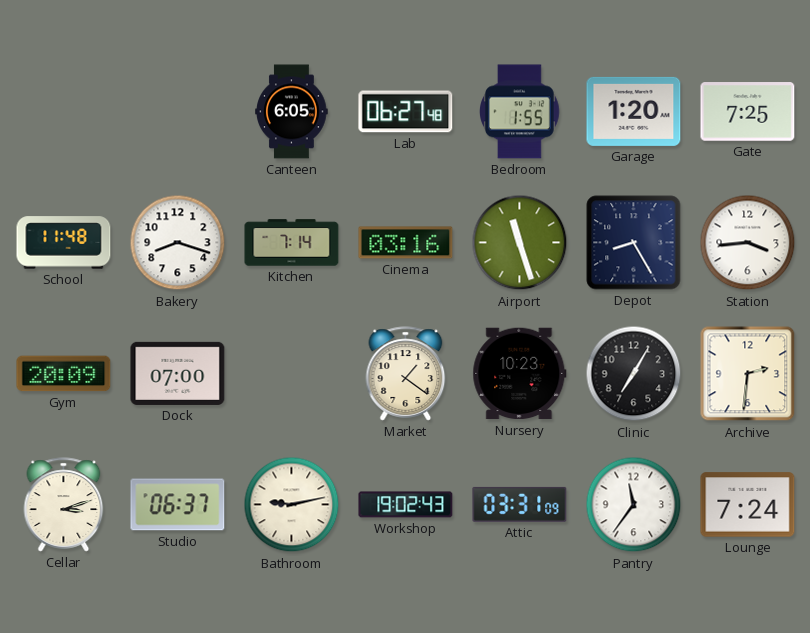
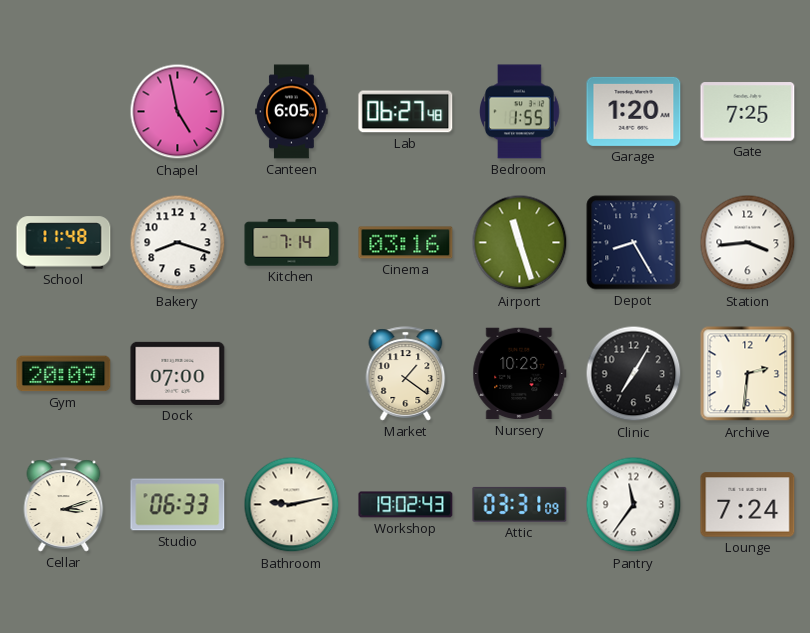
Chapel: none -> 4:58
Studio: 06:37 -> 06:33
